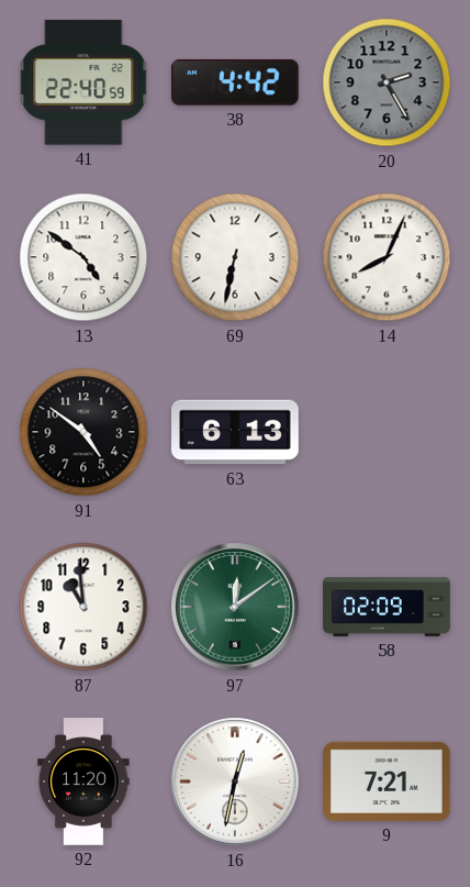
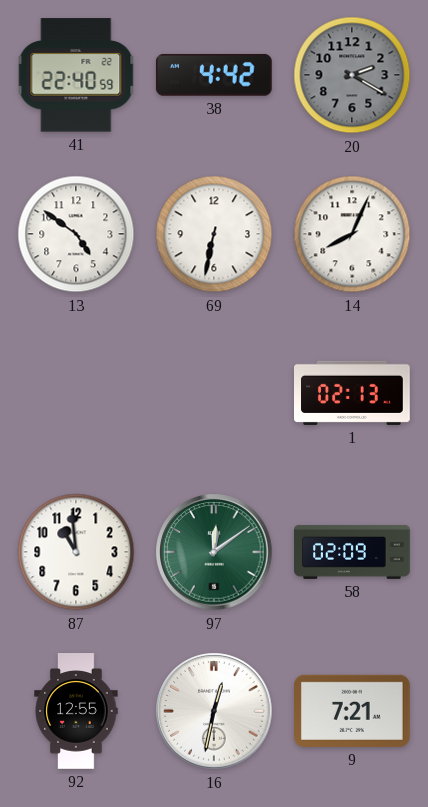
20: 2:25 -> 2:20
91: 4:51 -> none
63: 6:13 -> none
1: none -> 02:13
92: 11:20 -> 12:55
